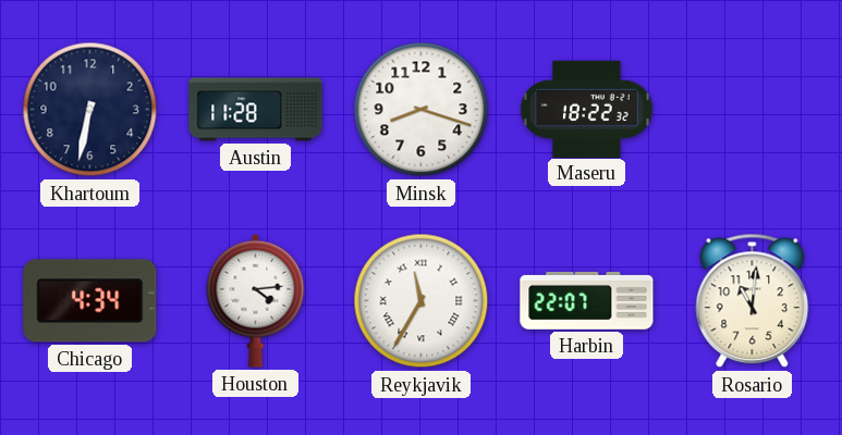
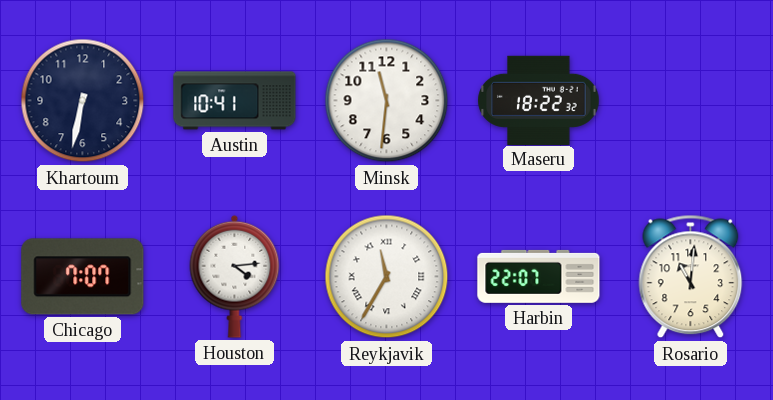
Austin: 11:28 -> 10:41
Minsk: 8:18 -> 11:31
Chicago: 4:34 -> 7:07
